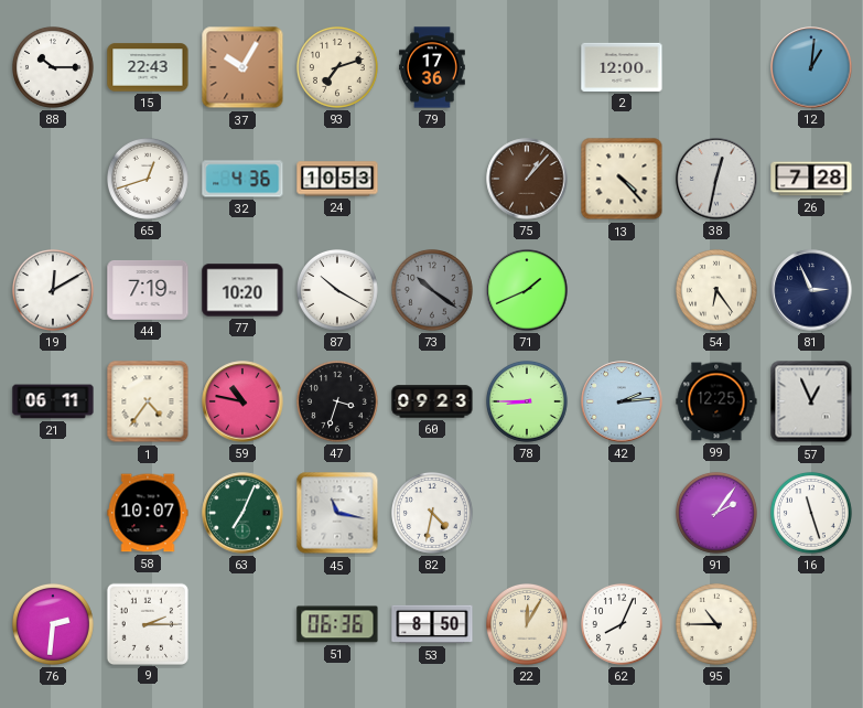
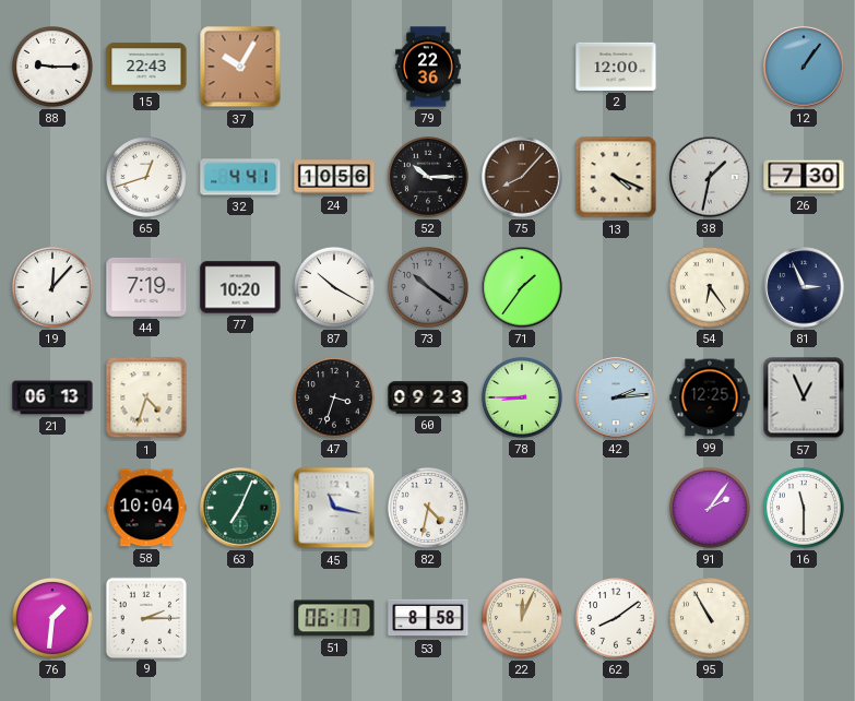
88: 10:15 -> 9:15
93: 7:12 -> none
79: 17:36 -> 22:36
12: 1:01 -> 1:06
32: 4:36 -> 4:41
24: 10:53 -> 10:56
52: none -> 10:15
75: 1:07 -> 8:07
13: 4:23 -> 4:19
38: 12:32 -> 1:32
26: 7:28 -> 7:30
19: 12:10 -> 12:07
71: 1:41 -> 1:36
21: 06:11 -> 06:13
1: 4:36 -> 4:33
59: 10:47 -> none
58: 10:07 -> 10:04
16: 11:27 -> 11:30
76: 2:31 -> 1:31
51: 06:36 -> 06:17
53: 8:50 -> 8:58
22: 12:05 -> 12:04
62: 8:04 -> 8:09
95: 10:45 -> 10:55
